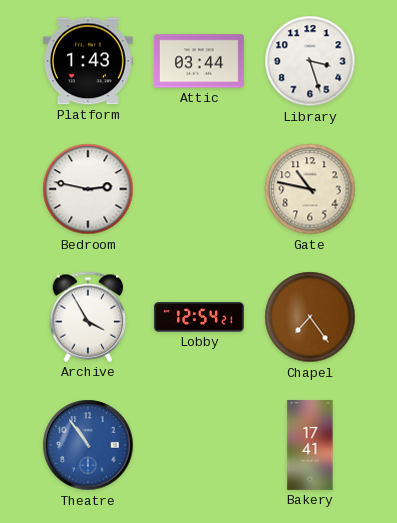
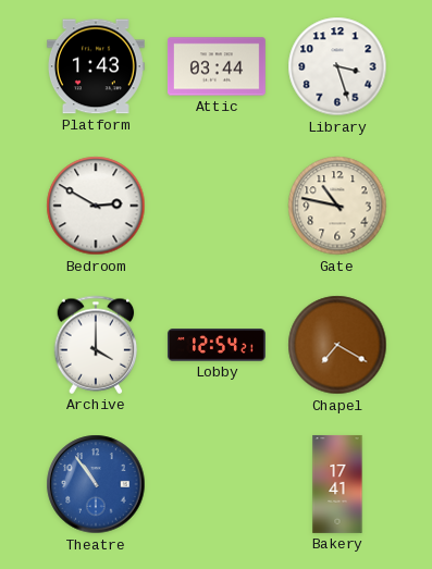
Bedroom: 2:47 -> 2:50
Archive: 3:55 -> 4:00
Chapel: 7:24 -> 7:20
